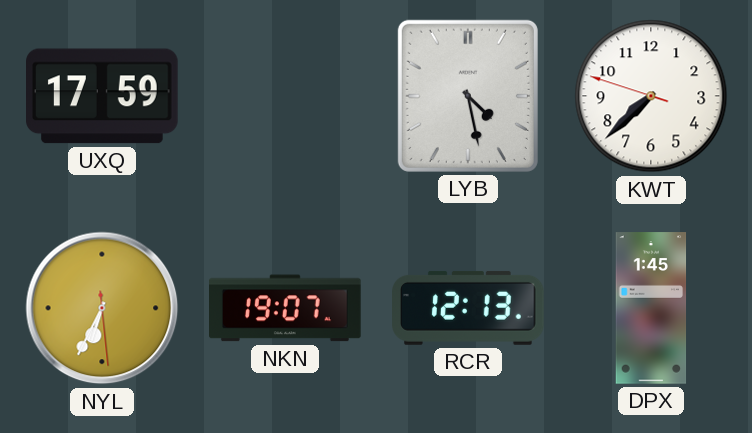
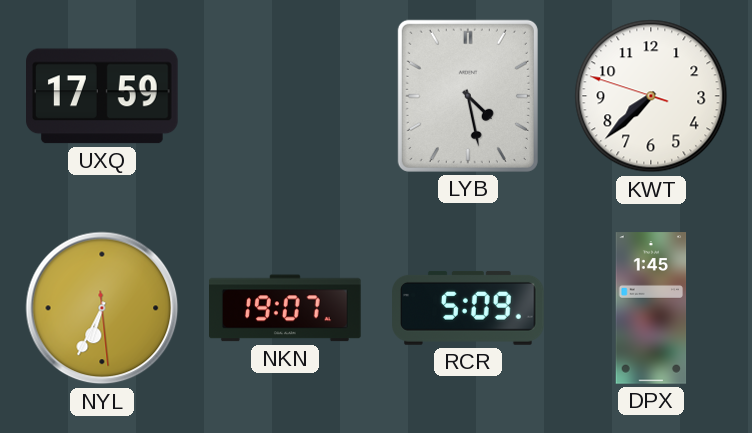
RCR: 12:13 -> 5:09
